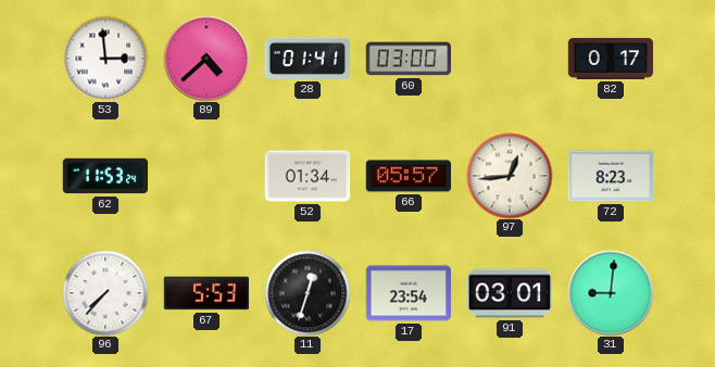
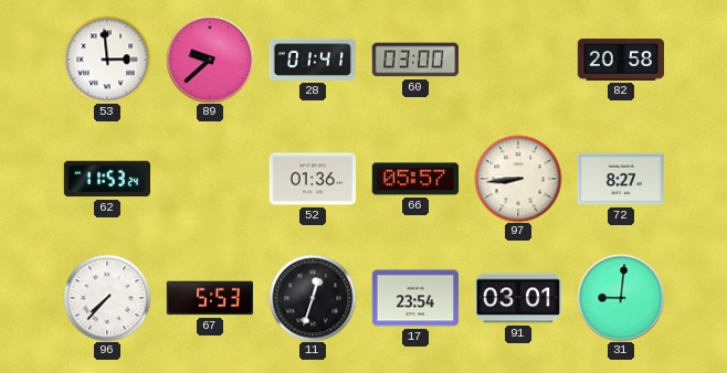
89: 4:38 -> 9:38
82: 0:17 -> 20:58
52: 01:34 -> 01:36
97: 12:44 -> 8:44
72: 8:23 -> 8:27
